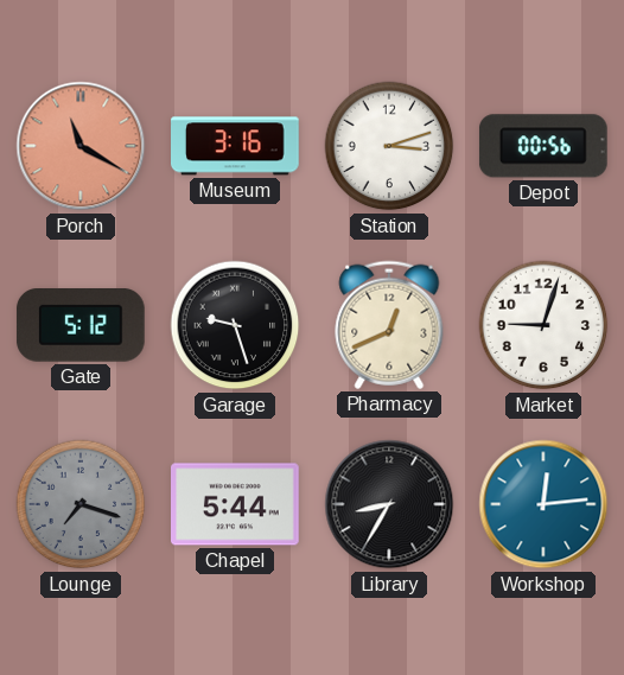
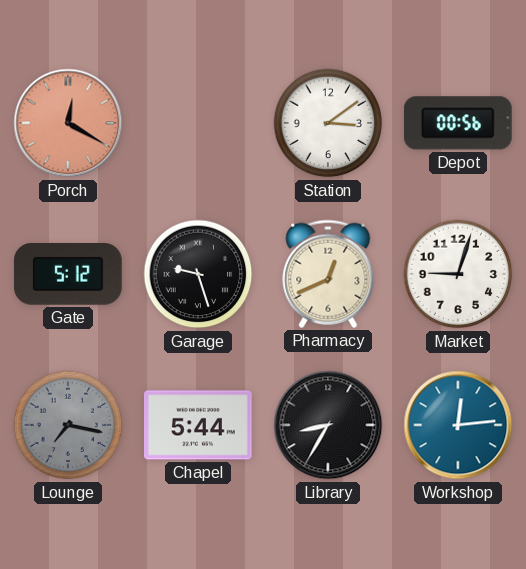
Porch: 11:20 -> 12:20
Museum: 3:16 -> none
Station: 3:12 -> 3:09
Lounge: 7:18 -> 7:17
